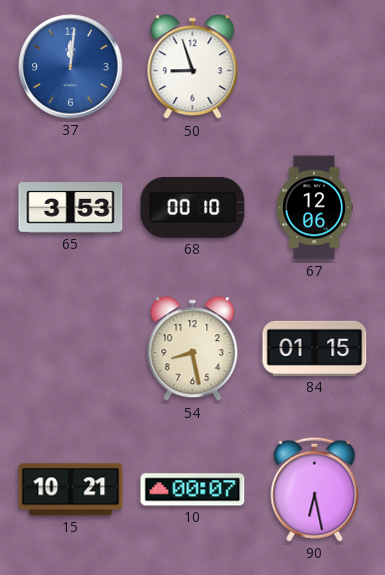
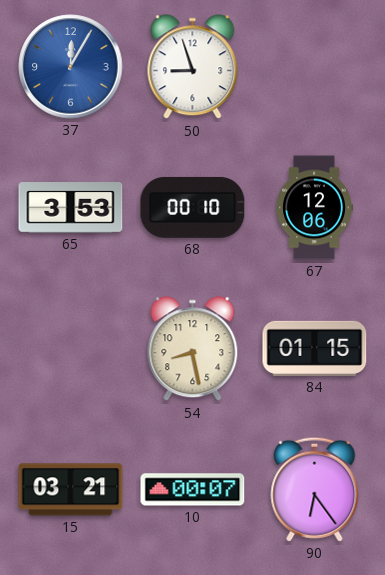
37: 12:01 -> 12:05
15: 10:21 -> 03:21
90: 6:28 -> 6:24
